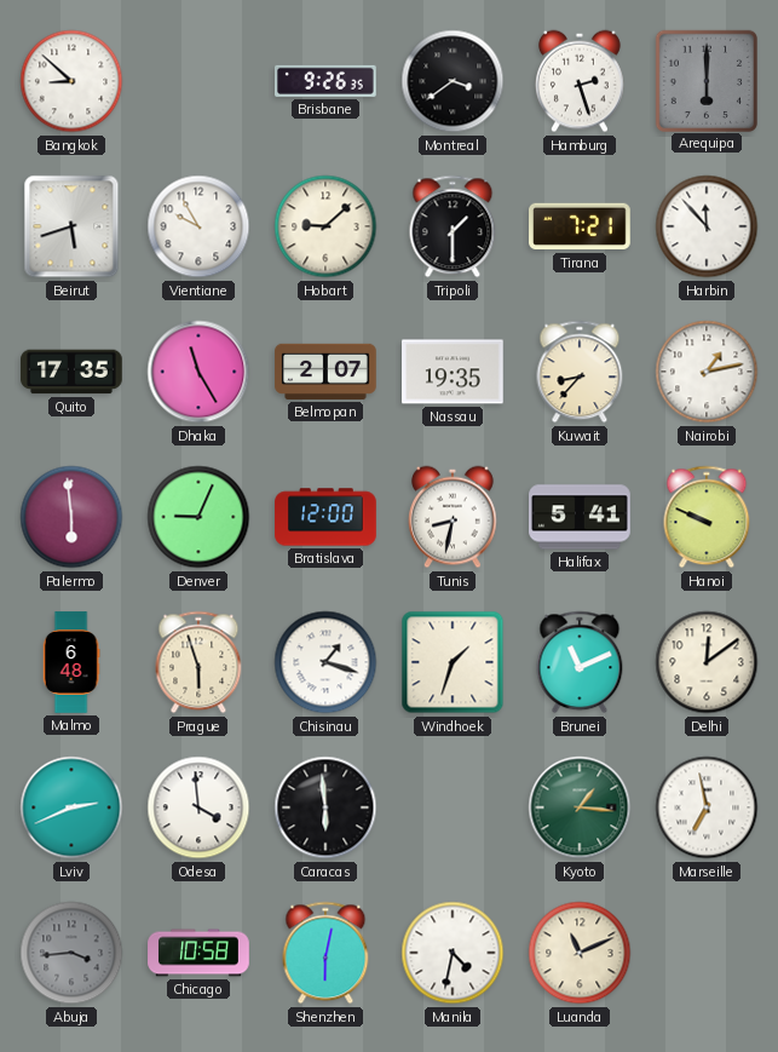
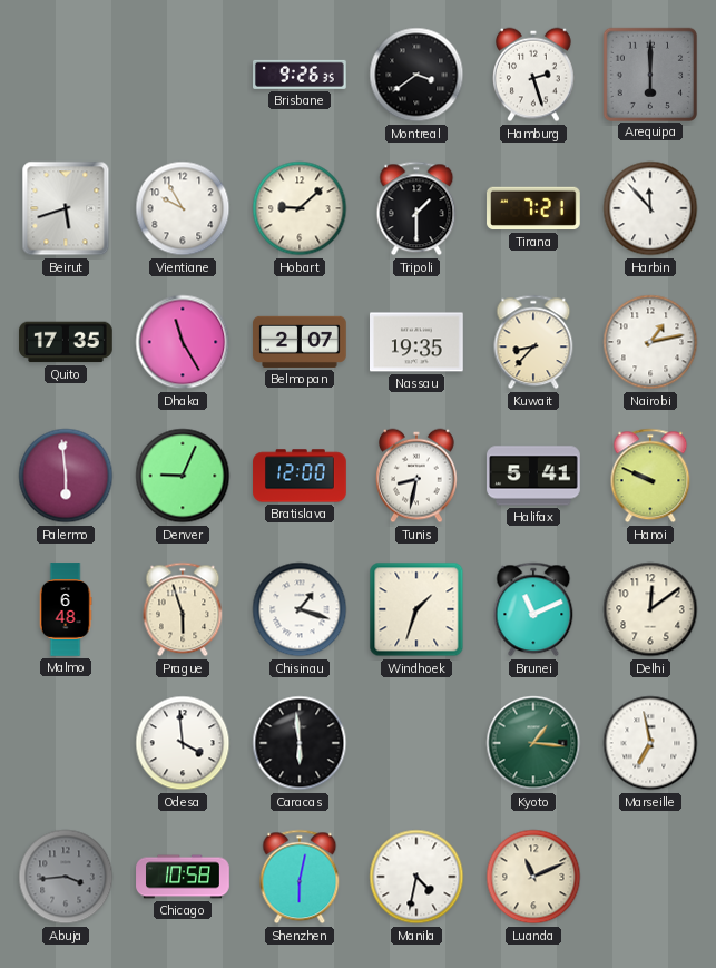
Bangkok: 8:52 -> none
Lviv: 2:41 -> none
